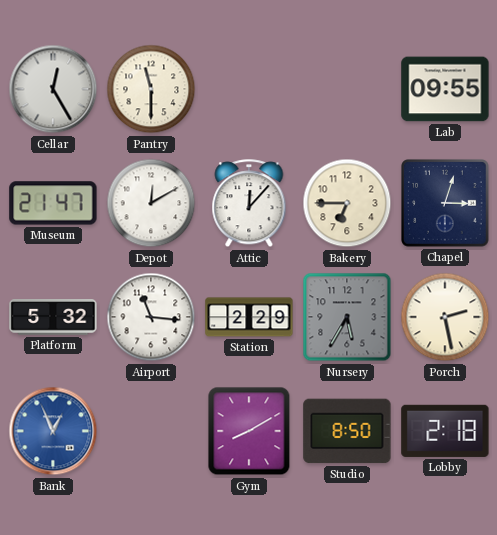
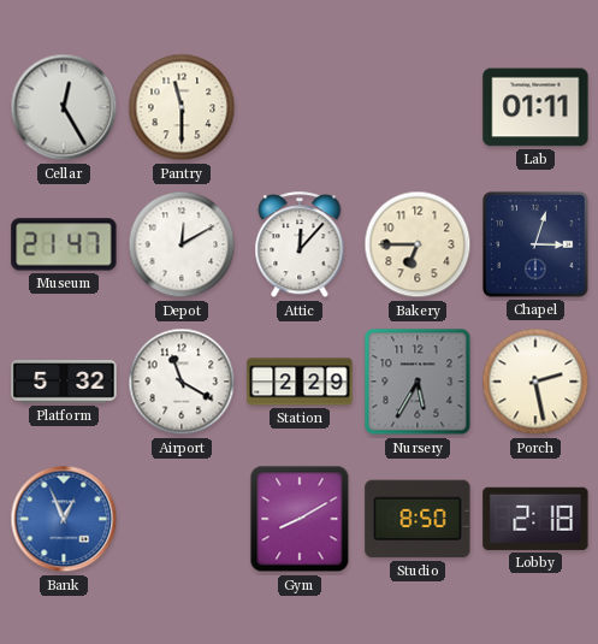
Lab: 09:55 -> 01:11
Airport: 11:16 -> 11:20
